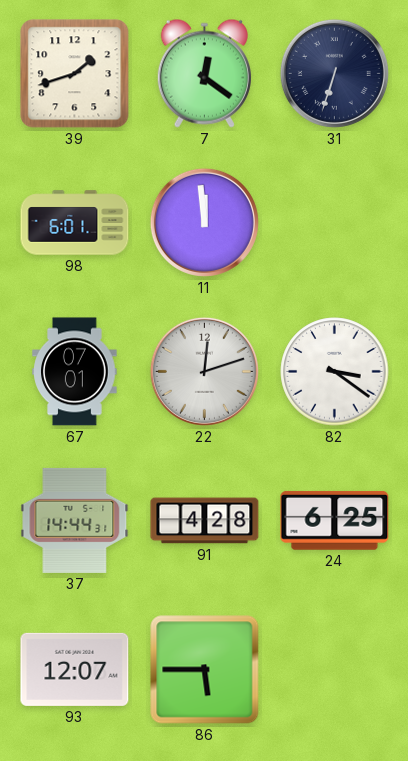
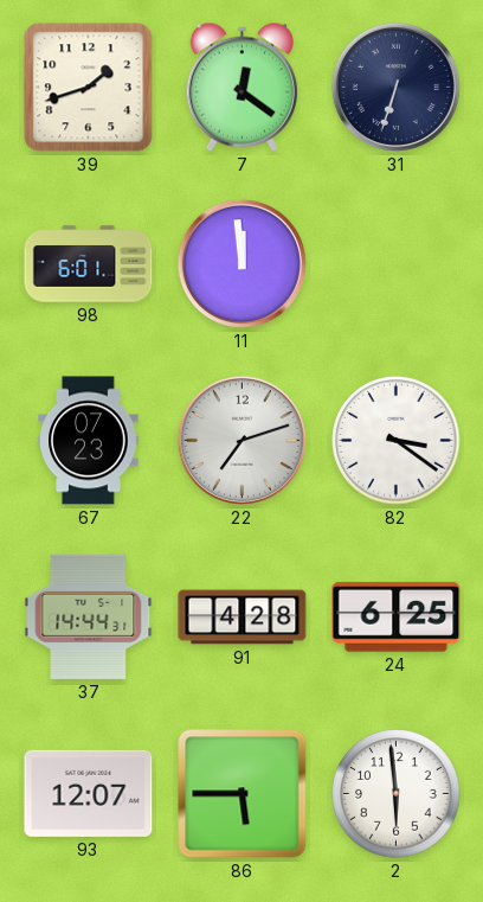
67: 07:01 -> 07:23
22: 12:12 -> 7:12
2: none -> 5:59
